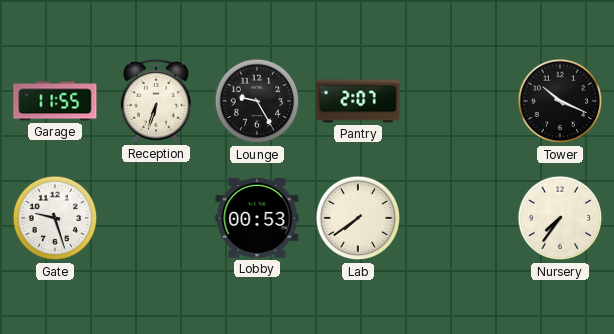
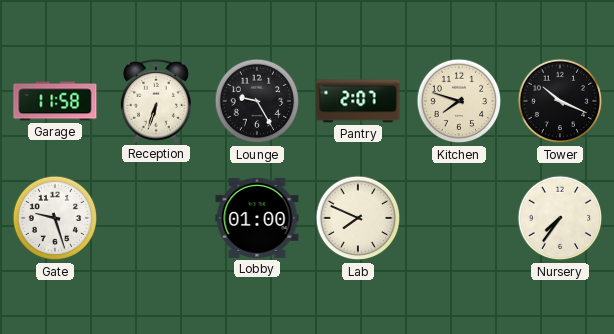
Garage: 11:55 -> 11:58
Kitchen: none -> 7:48
Lobby: 00:53 -> 01:00
Lab: 7:39 -> 7:49
